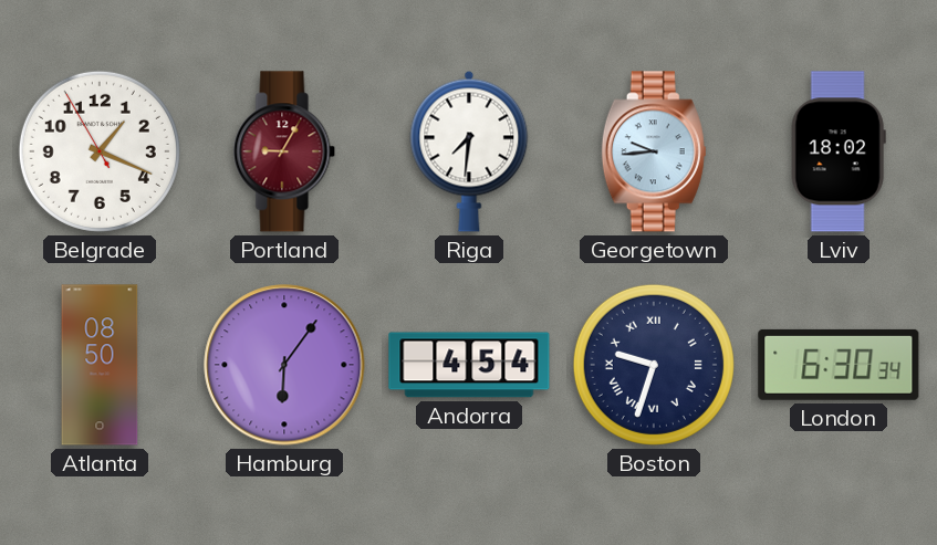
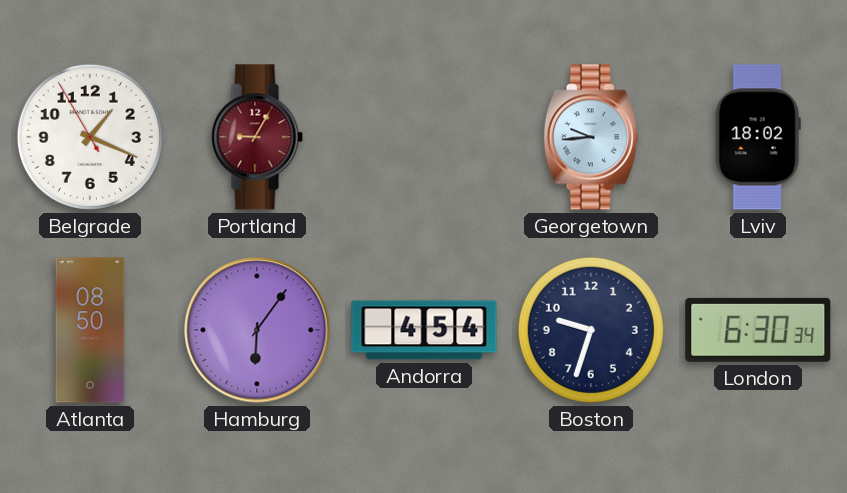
Riga: 7:31 -> none
Boston numerals: Roman -> Arabic
